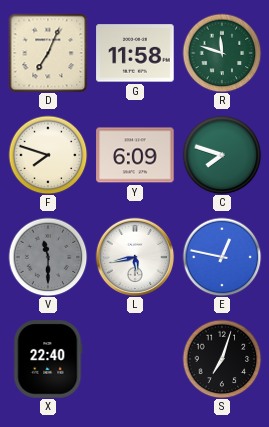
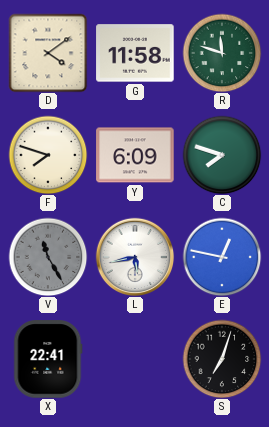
D: 7:04 -> 4:09
V: 11:30 -> 11:25
X: 22:40 -> 22:41
